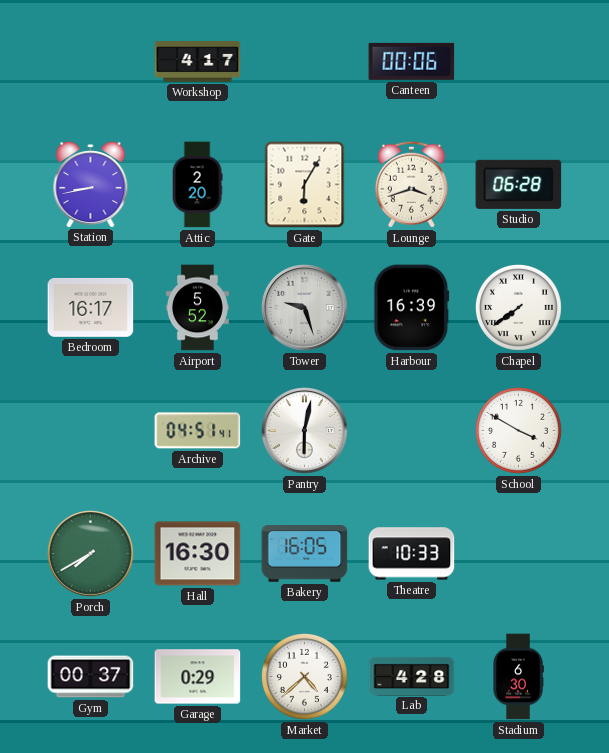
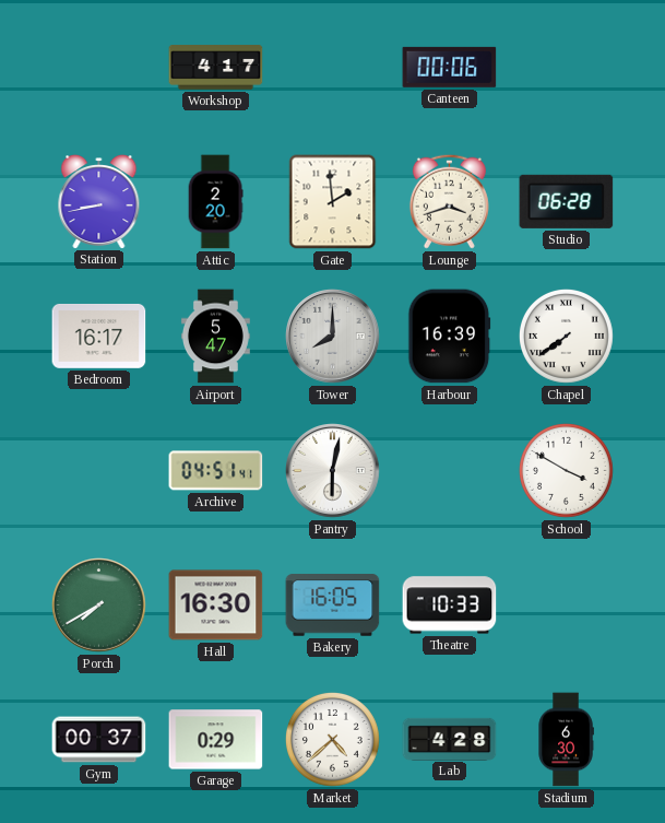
Gate: 6:05 -> 1:59
Airport: 5:52 -> 5:47
Tower: 9:27 -> 8:00
